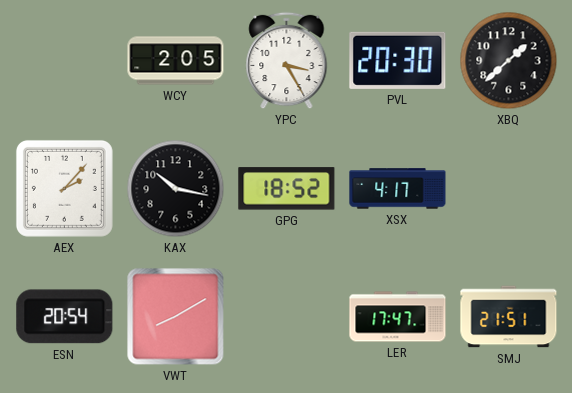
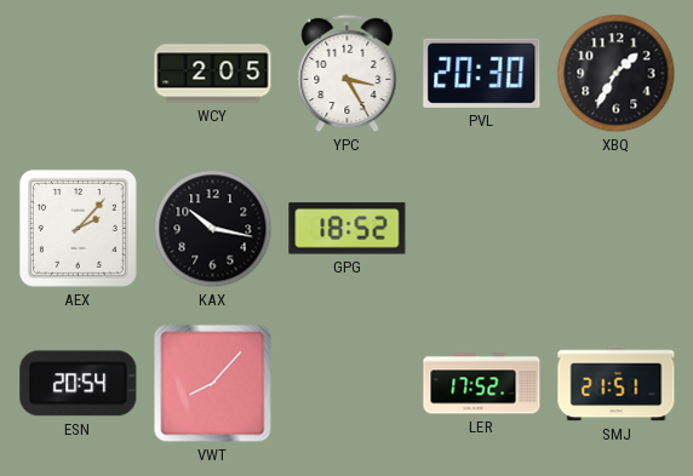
XBQ: 1:38 -> 1:35
XSX: 4:17 -> none
VWT: 8:10 -> 8:07
LER: 17:47 -> 17:52
